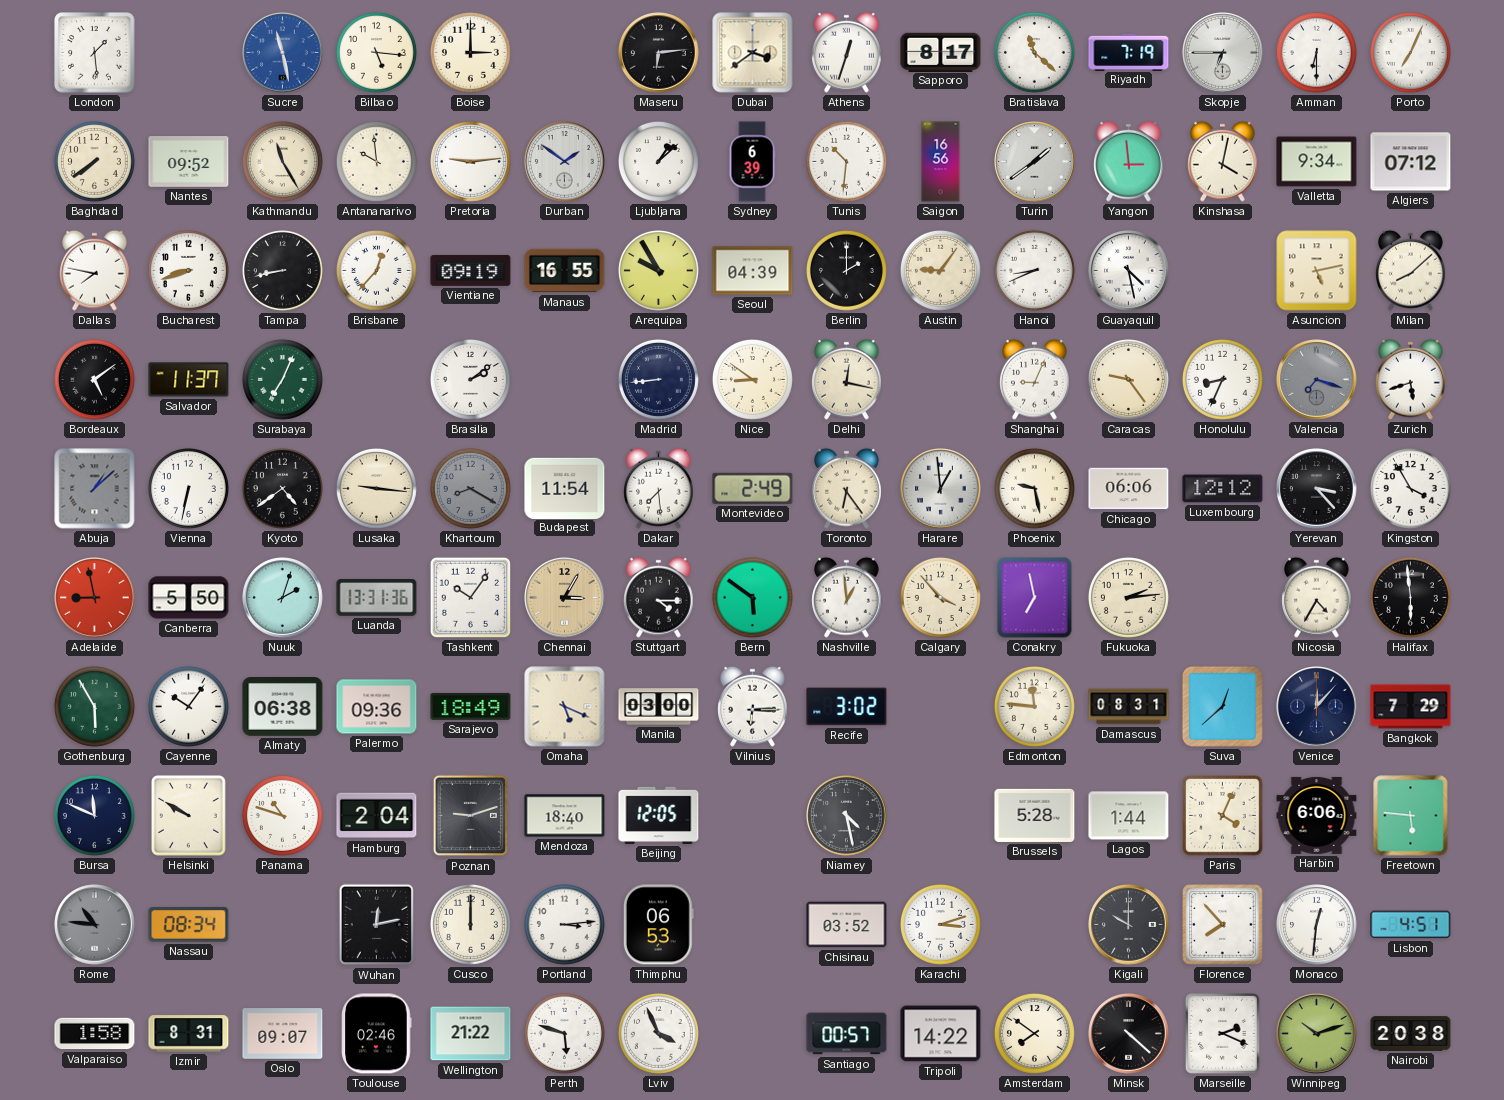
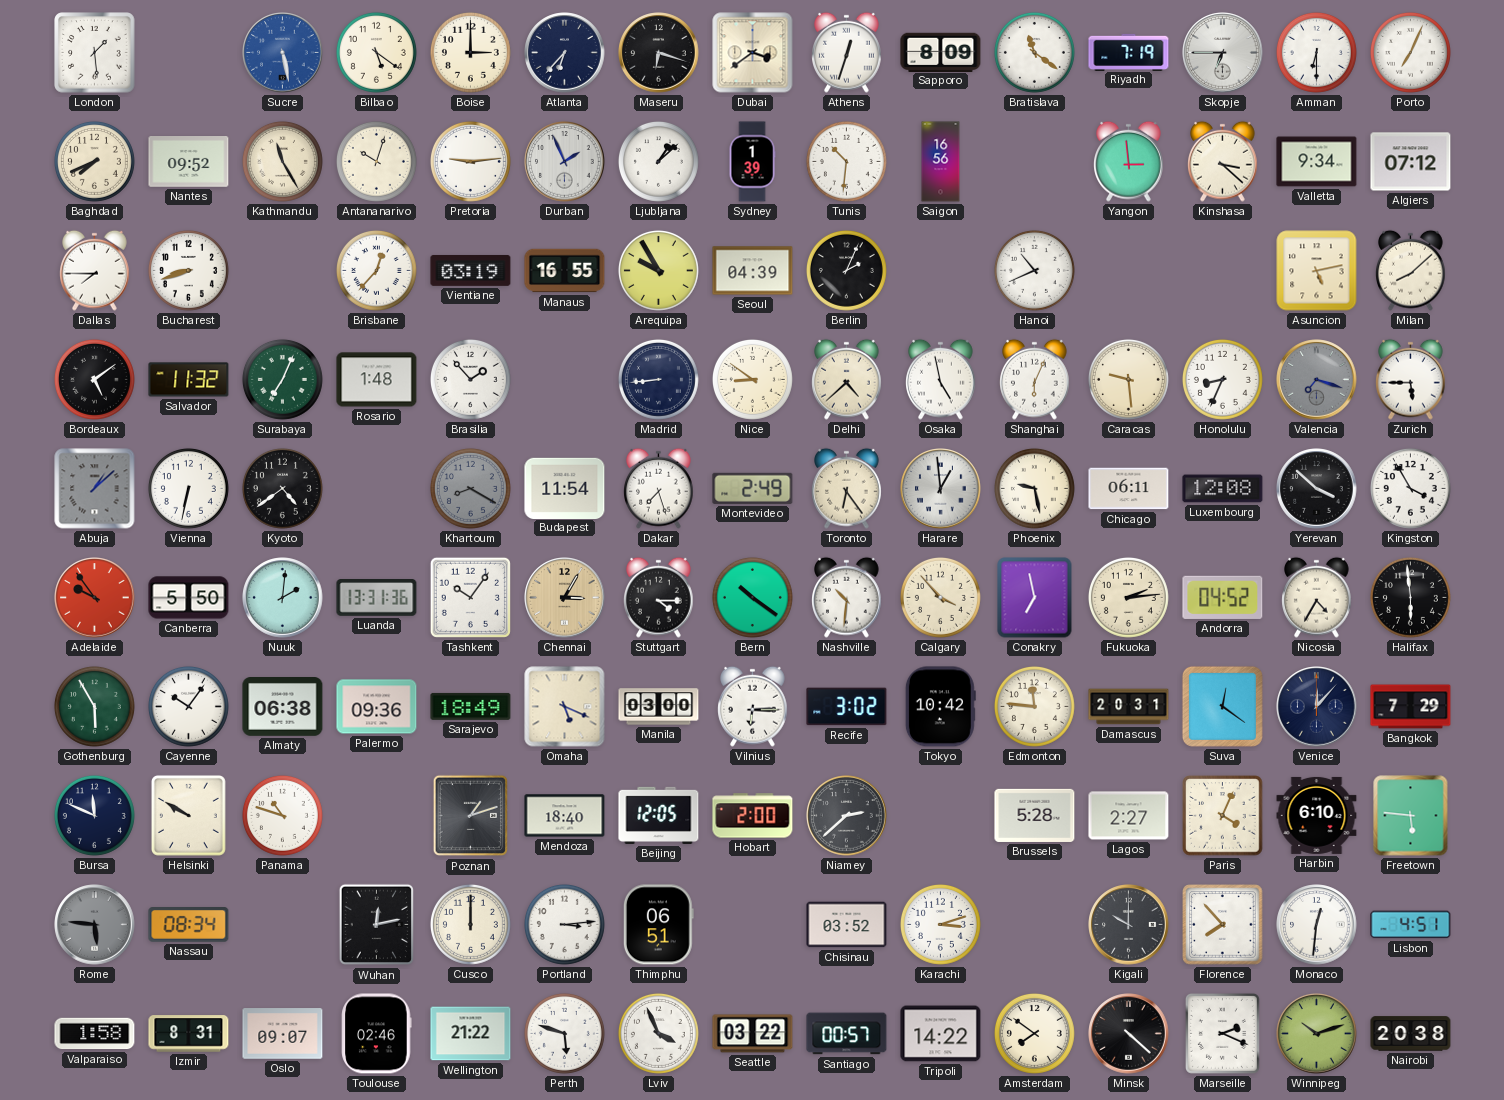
Sucre: 11:28 -> 5:28
Bilbao: 5:16 -> 5:21
Atlanta: none -> 6:37
Maseru: 6:14 -> 6:18
Sapporo: 8:17 -> 8:09
Bratislava: 11:22 -> 11:21
Baghdad: 7:39 -> 7:41
Antananarivo: 9:59 -> 10:03
Durban: 1:51 -> 1:56
Sydney: 6:39 -> 1:39
Turin: 1:39 -> none
Kinshasa: 4:02 -> 3:22
Dallas: 7:47 -> 7:45
Tampa: 8:43 -> none
Vientiane: 09:19 -> 03:19
Berlin: 2:00 -> 2:04
Austin: 9:06 -> none
Hanoi: 8:41 -> 10:41
Guayaquil: 4:28 -> none
Salvador: 11:37 -> 11:32
Rosario: none -> 1:48
Brasilia: 2:09 -> 1:53
Delhi: 12:17 -> 4:38
Osaka: none -> 4:58
Shanghai: 9:04 -> 6:04
Caracas: 9:24 -> 9:29
Zurich: 5:42 -> 5:45
Lusaka: 9:16 -> none
Dakar: 7:29 -> 7:27
Chicago: 06:06 -> 06:11
Luxembourg: 12:12 -> 12:08
Yerevan: 3:23 -> 3:52
Adelaide: 8:58 -> 9:54
Nuuk: 2:03 -> 2:01
Bern: 5:51 -> 10:21
Nashville: 12:59 -> 10:31
Andorra: none -> 04:52
Tokyo: none -> 10:42
Damascus: 08:31 -> 20:31
Suva: 12:38 -> 12:21
Hamburg: 2:04 -> none
Poznan: 9:12 -> 1:12
Hobart: none -> 2:00
Niamey: 4:28 -> 2:38
Lagos: 1:44 -> 2:27
Harbin: 6:06 -> 6:10
Rome: 10:46 -> 5:46
Thimphu: 06:53 -> 06:51
Seattle: none -> 03:22
